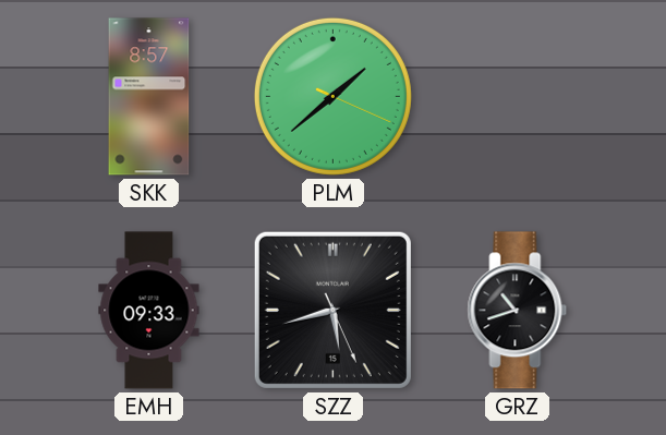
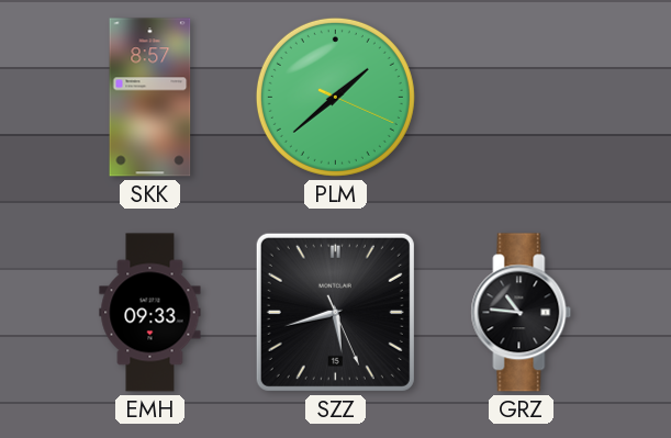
GRZ: 10:42 -> 10:46
